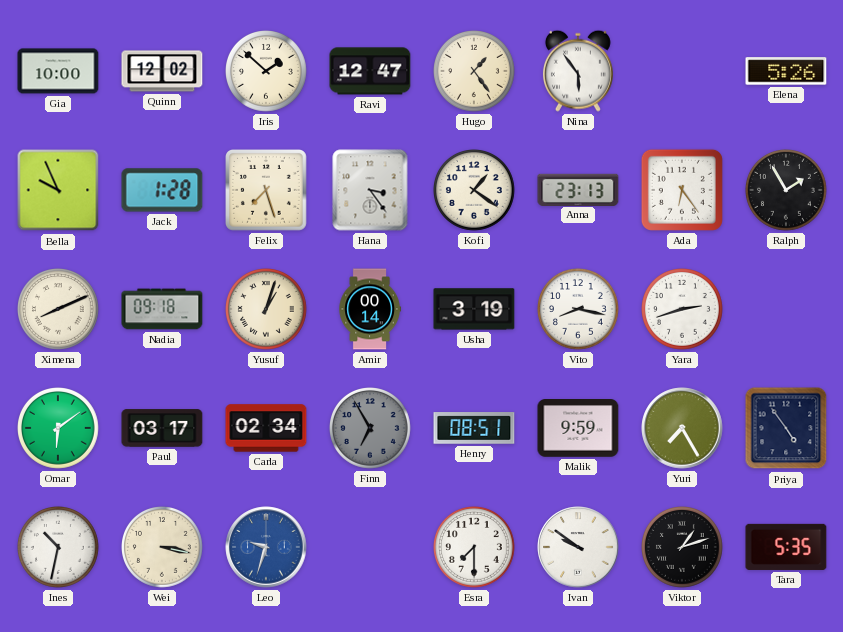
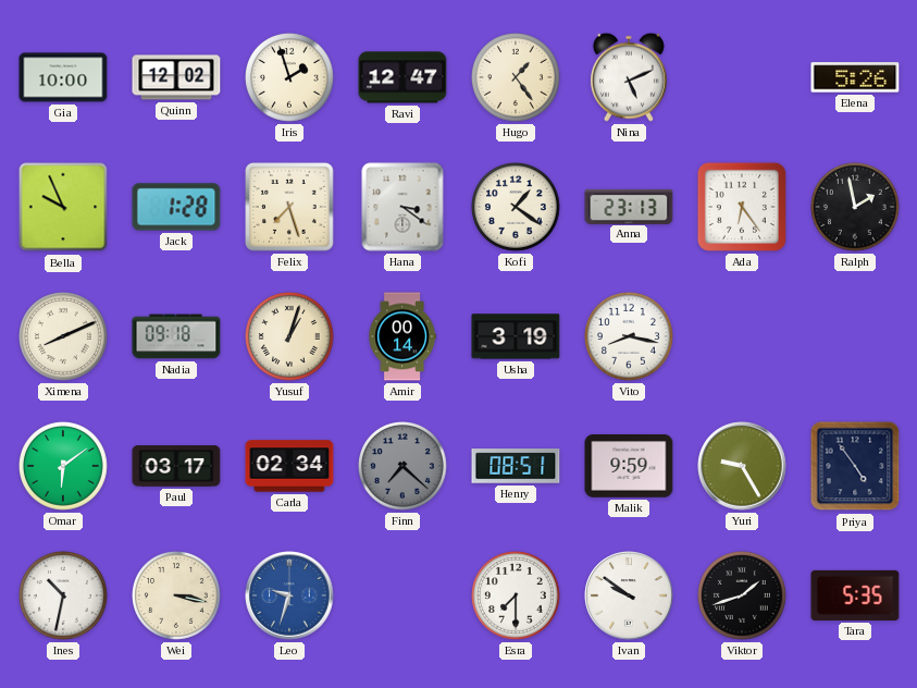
Iris: 1:52 -> 1:57
Nina: 5:54 -> 5:11
Hana: 3:24 -> 3:21
Ralph: 1:55 -> 1:58
Yara: 2:42 -> none
Finn: 6:55 -> 7:22
Yuri: 7:25 -> 9:25
Viktor: 1:12 -> 1:42
